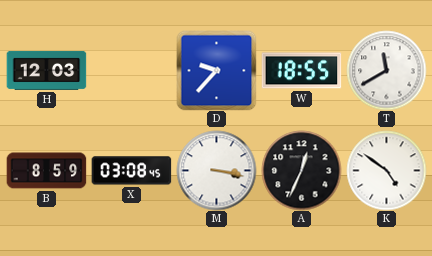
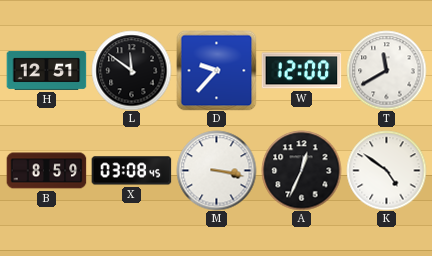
H: 12:03 -> 12:51
L: none -> 11:51
W: 18:55 -> 12:00
